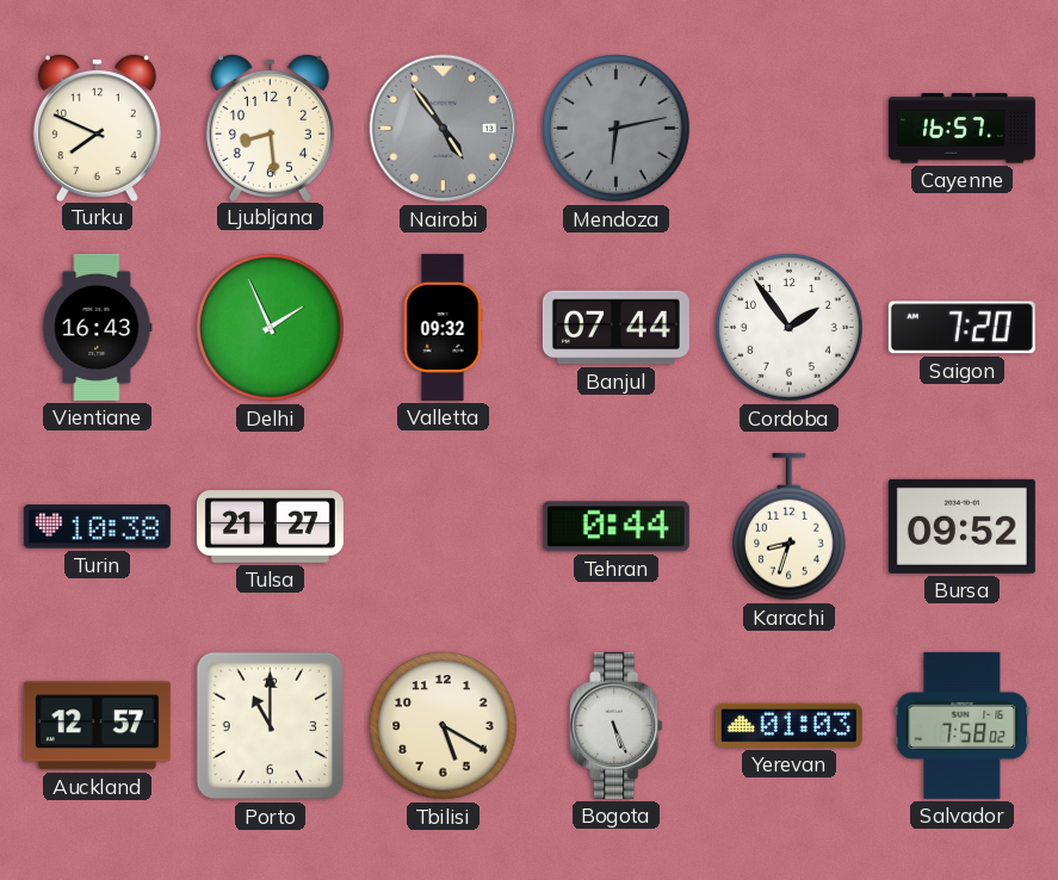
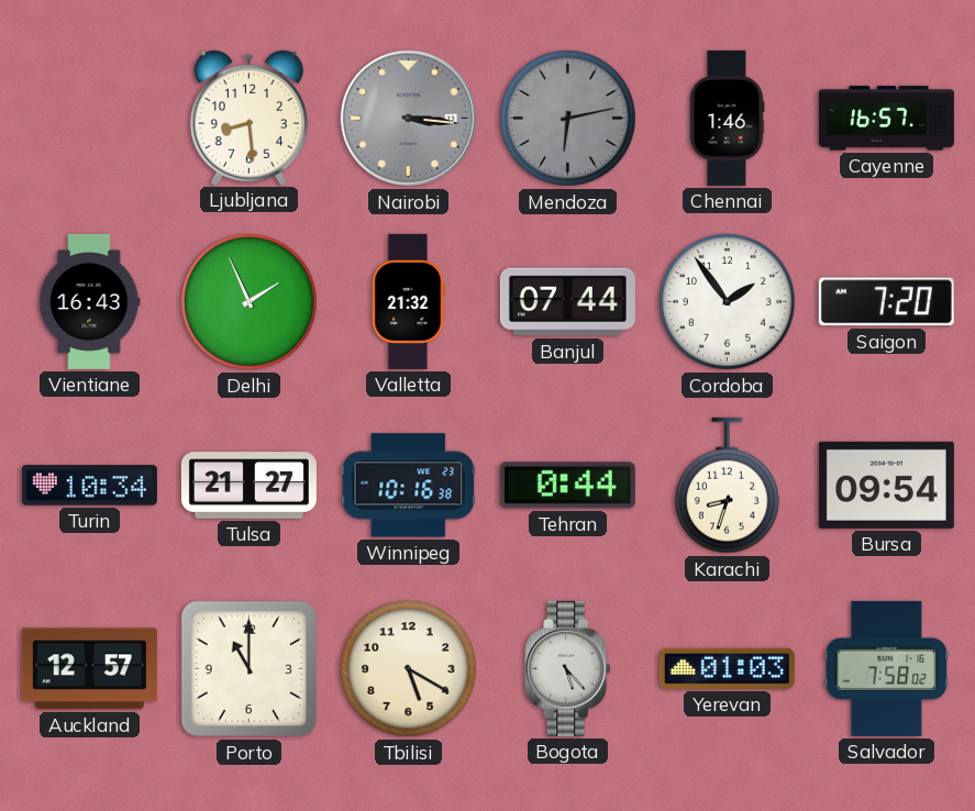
Turku: 7:49 -> none
Nairobi: 4:54 -> 3:16
Chennai: none -> 1:46
Valletta: 09:32 -> 21:32
Turin: 10:38 -> 10:34
Winnipeg: none -> 10:16
Bursa: 09:52 -> 09:54
Bogota: 5:26 -> 5:23
